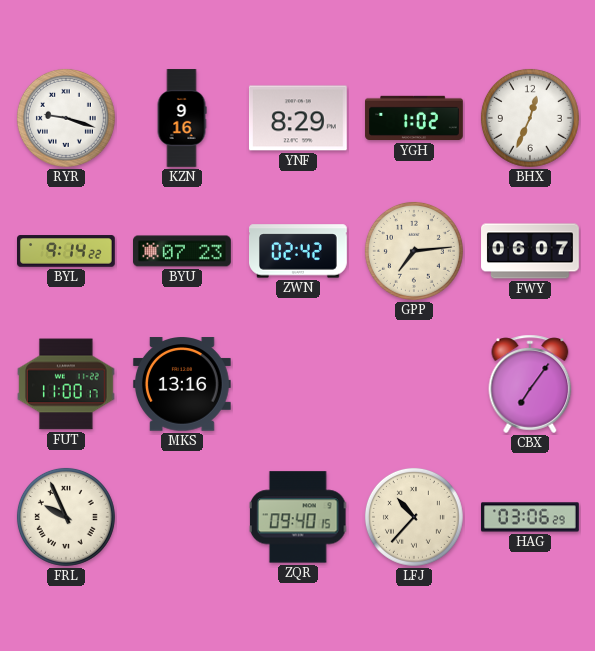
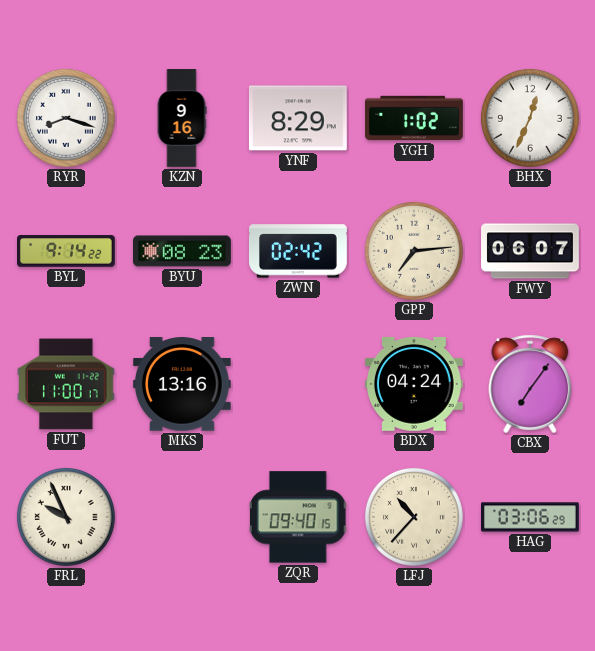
RYR: 9:18 -> 8:18
BYU: 07:23 -> 08:23
BDX: none -> 04:24
